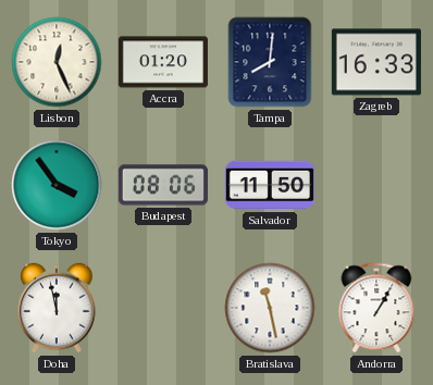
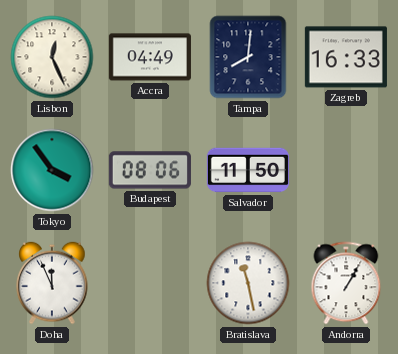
Accra: 01:20 -> 04:49
Doha: 11:58 -> 11:56
